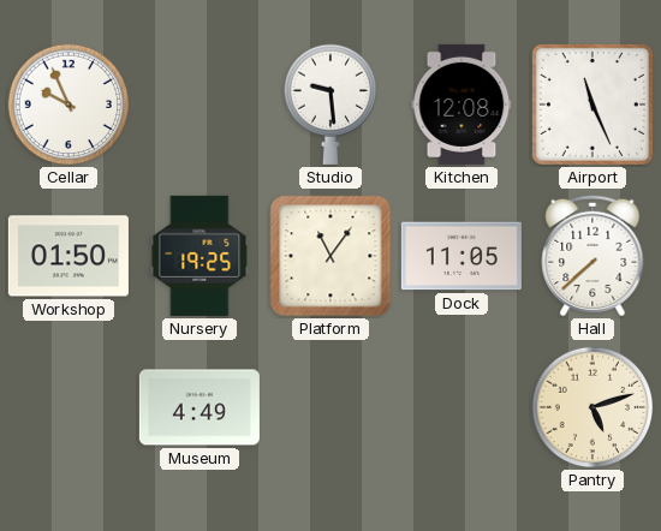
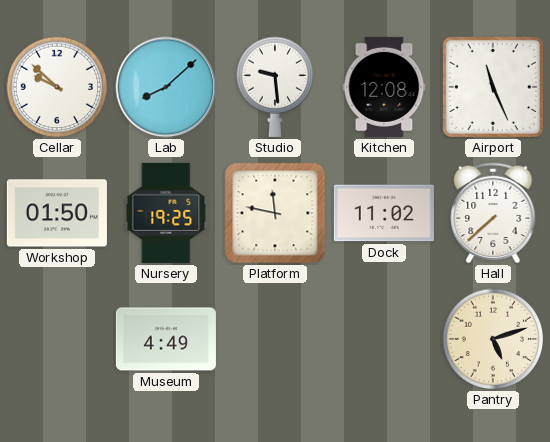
Cellar: 9:56 -> 9:52
Lab: none -> 8:08
Platform: 11:06 -> 11:47
Dock: 11:05 -> 11:02
